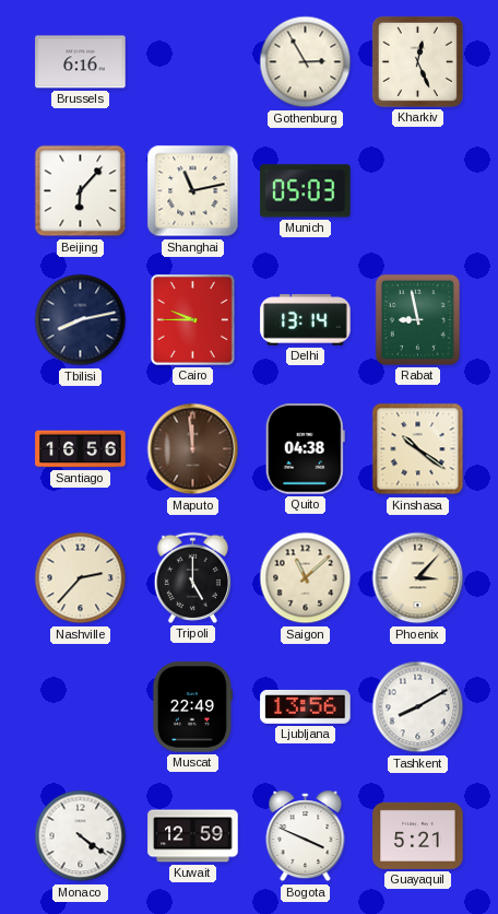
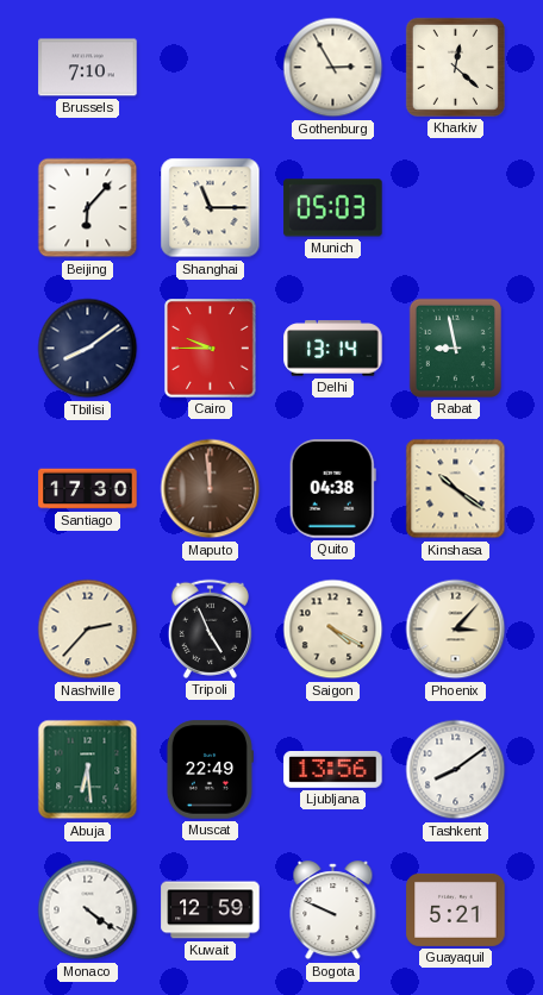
Brussels: 6:16 -> 7:10
Kharkiv: 12:26 -> 12:22
Shanghai: 11:13 -> 11:15
Tbilisi: 8:13 -> 8:09
Santiago: 16:56 -> 17:30
Tripoli: 5:00 -> 4:56
Saigon: 11:08 -> 4:20
Abuja: none -> 6:29
Tashkent: 8:10 -> 8:09
Bogota: 3:49 -> 9:49
